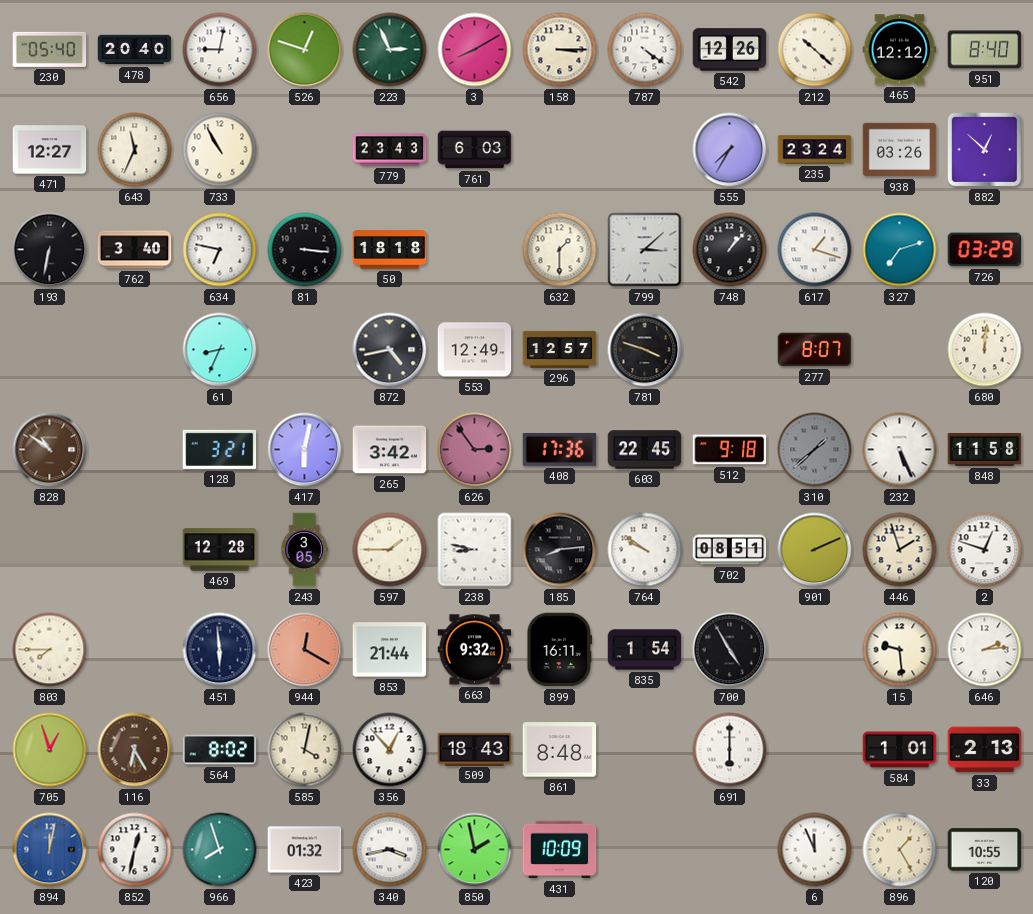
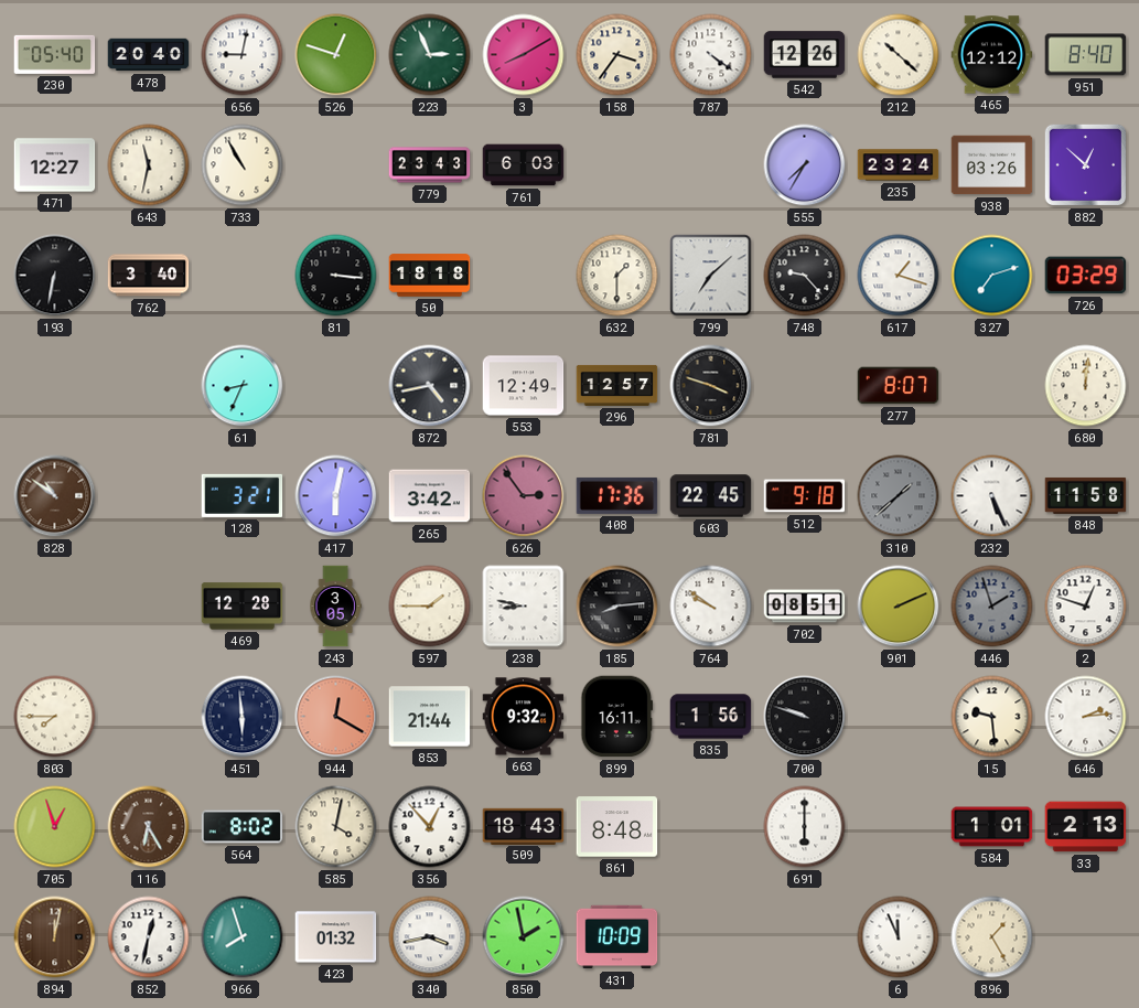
158: 3:15 -> 3:36
643: 11:34 -> 11:32
634: 6:47 -> none
799: 3:08 -> 7:08
748: 1:07 -> 9:23
446 dial: cream -> grey
835: 1:54 -> 1:56
700: 4:55 -> 9:48
894 dial: blue -> brown
120: 10:55 -> none
